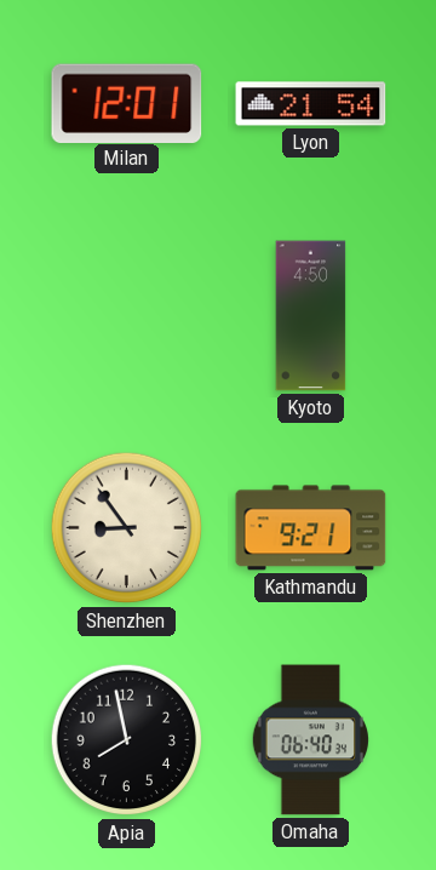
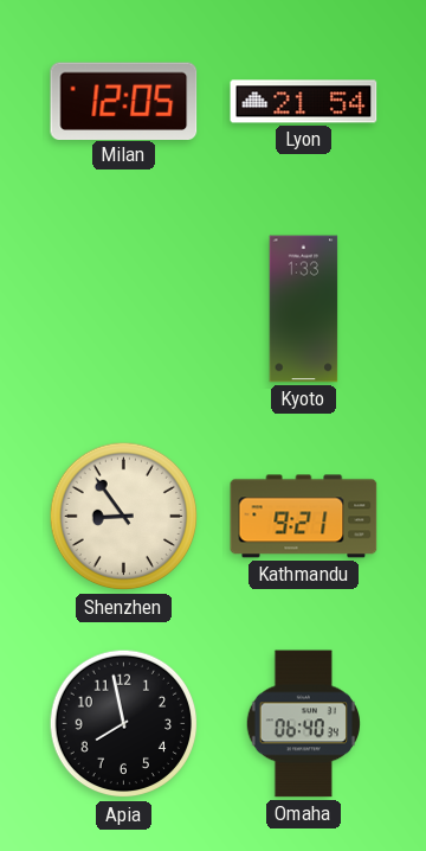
Milan: 12:01 -> 12:05
Kyoto: 4:50 -> 1:33
